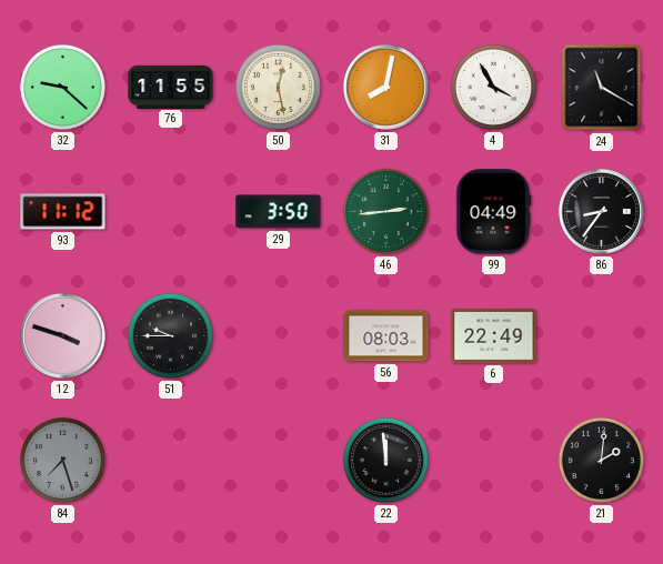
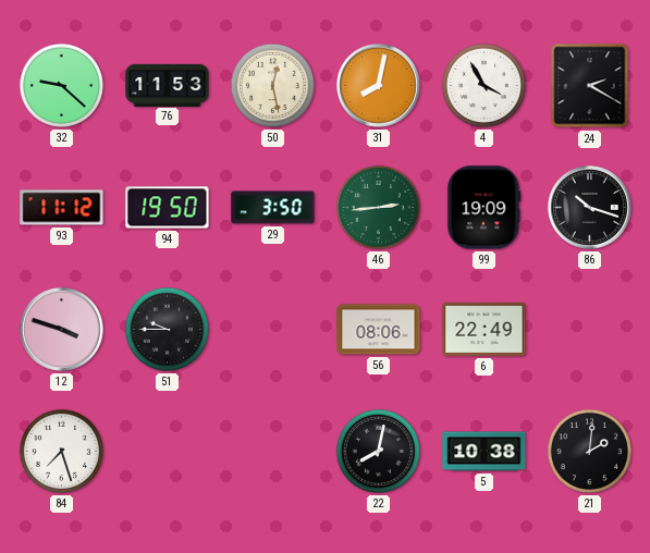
76: 11:55 -> 11:53
24: 11:20 -> 2:20
94: none -> 19:50
99: 04:49 -> 19:09
86: 8:36 -> 10:18
56: 08:03 -> 08:06
84 dial: grey -> white
22: 11:59 -> 8:02
5: none -> 10:38
